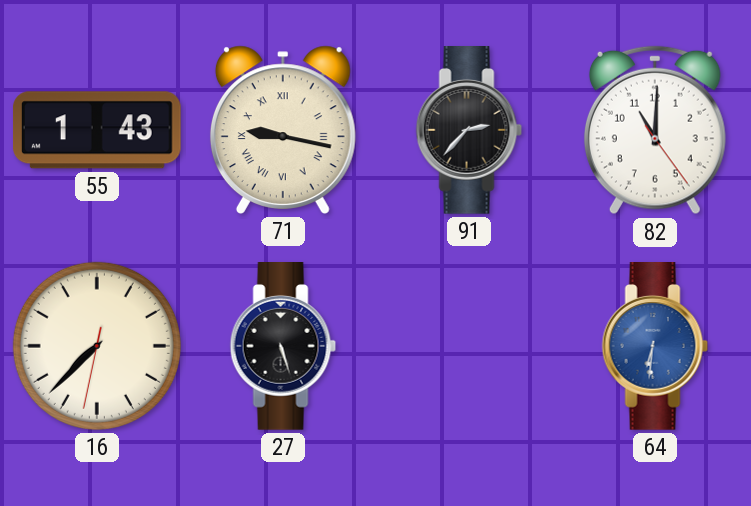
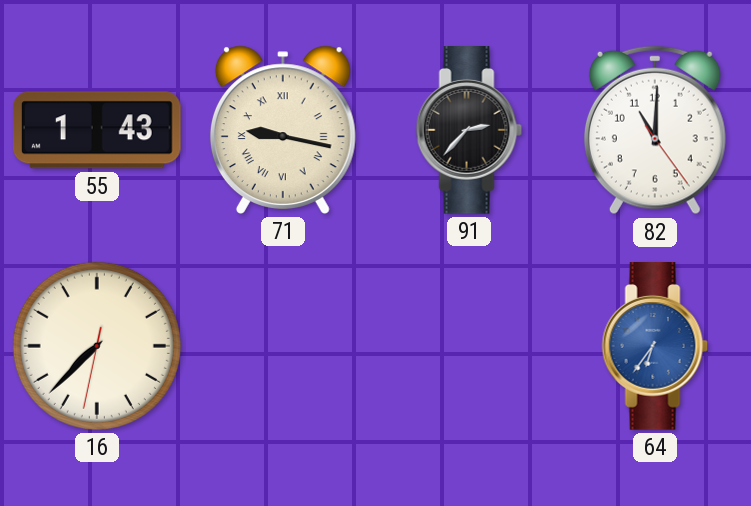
27: 5:27 -> none
64: 6:31 -> 6:36
